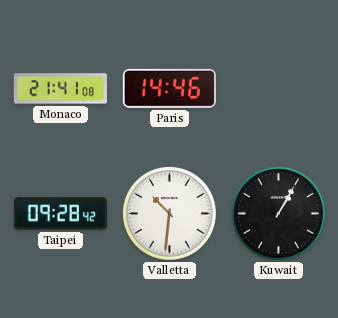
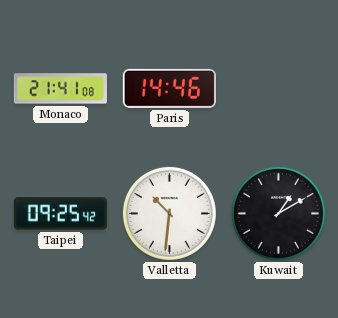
Taipei: 09:28 -> 09:25
Kuwait: 1:05 -> 1:10
